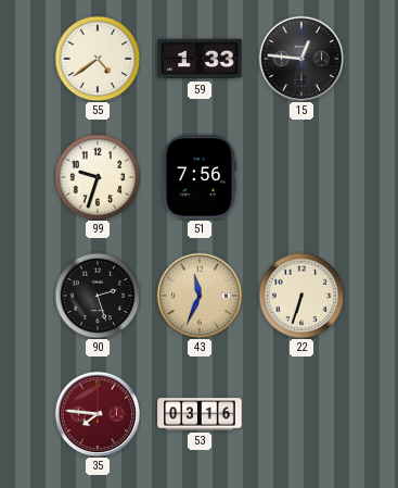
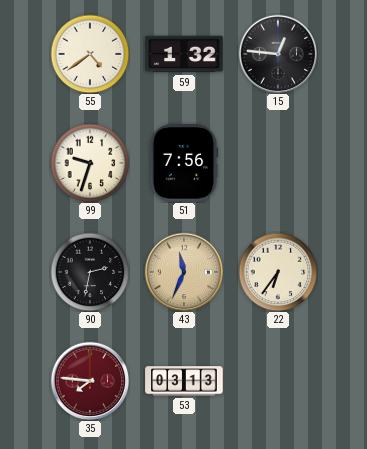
59: 1:33 -> 1:32
90: 2:27 -> 2:32
22: 6:33 -> 6:36
53: 03:16 -> 03:13
